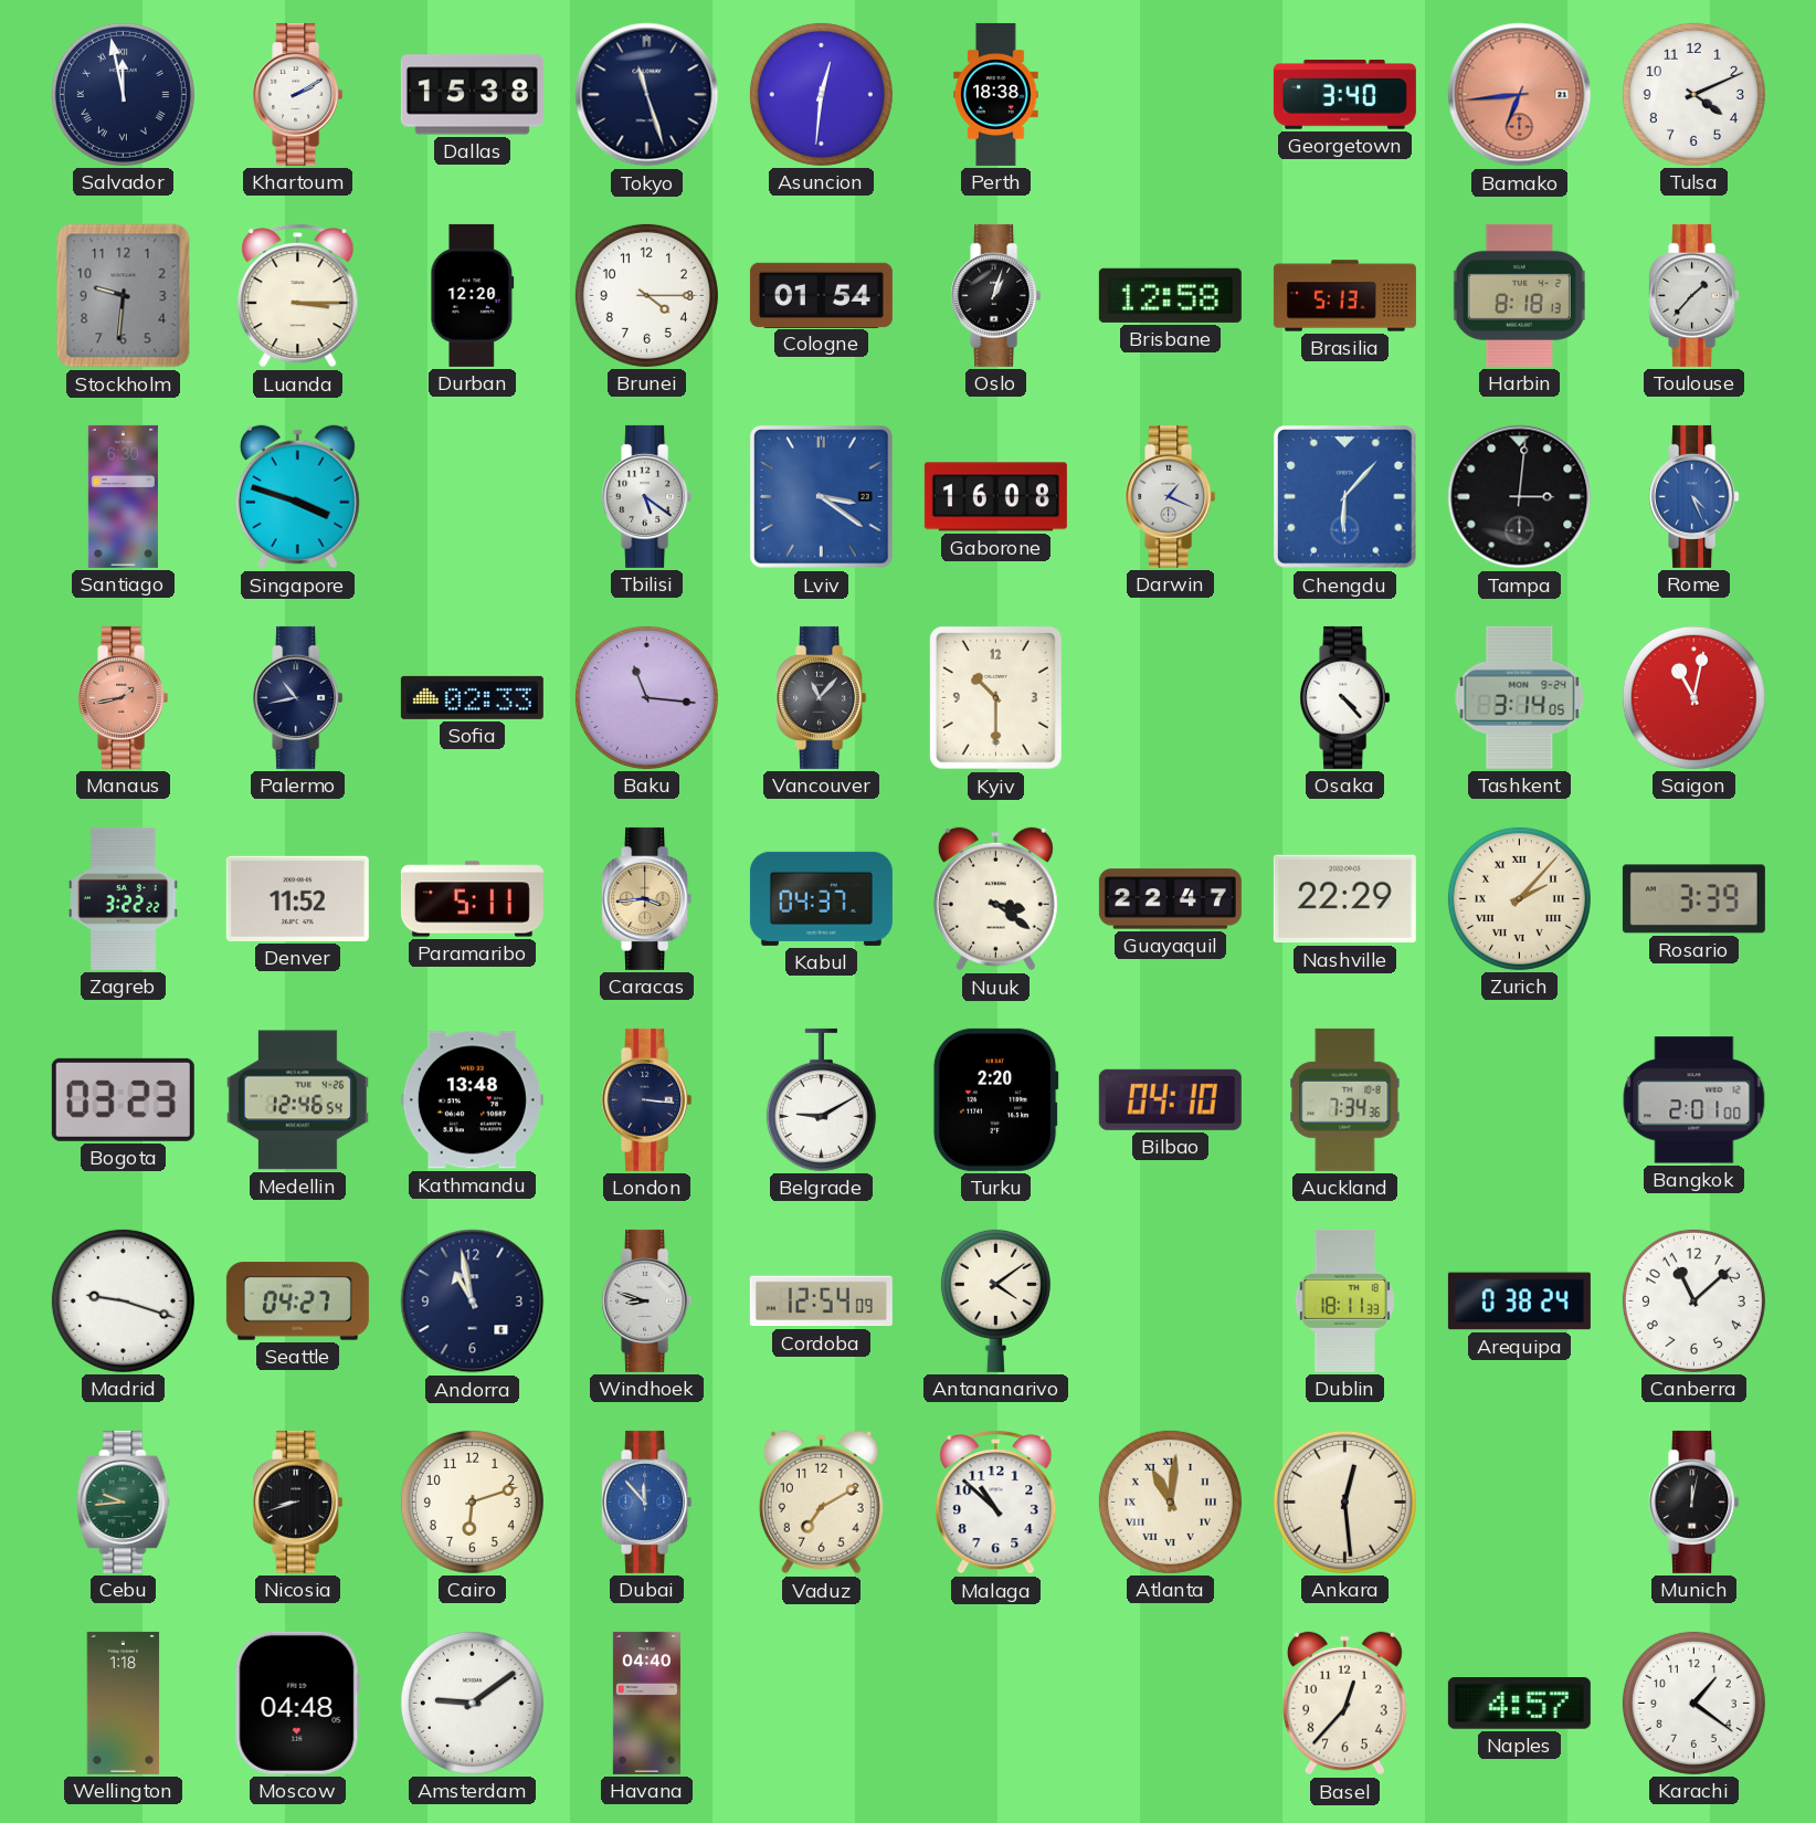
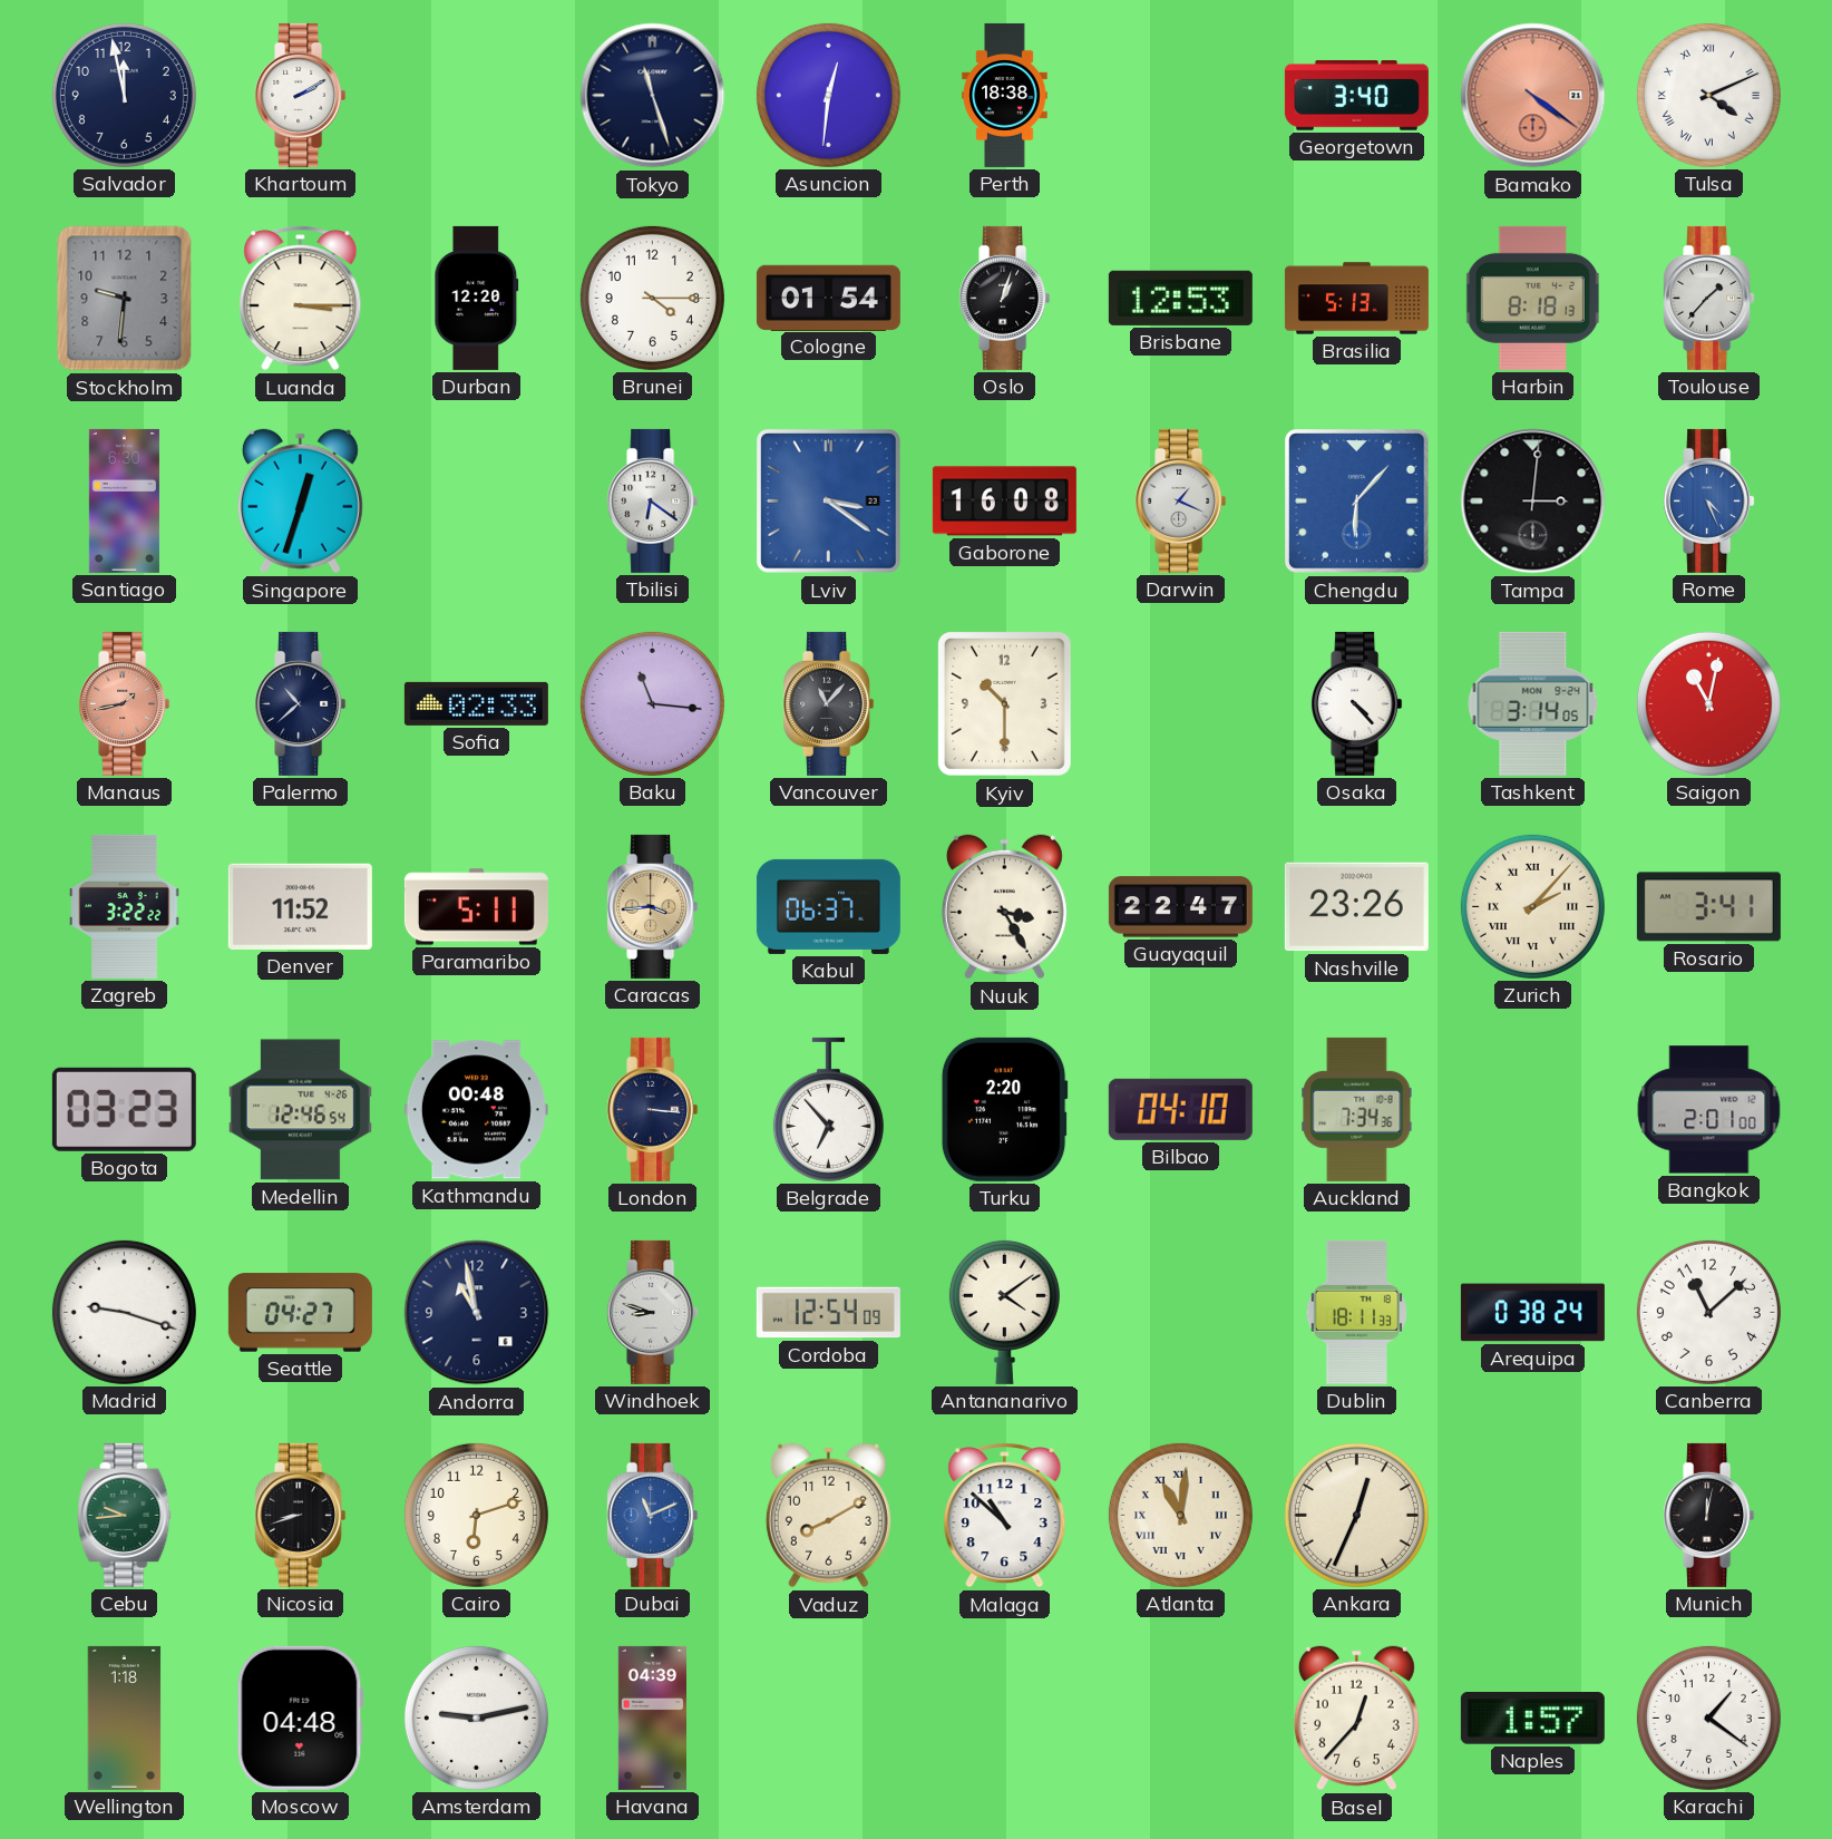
Salvador numerals: Roman -> Arabic
Dallas: 15:38 -> none
Bamako: 6:44 -> 4:21
Tulsa numerals: Arabic -> Roman
Brisbane: 12:58 -> 12:53
Singapore: 3:48 -> 12:33
Tbilisi: 5:21 -> 6:21
Palermo: 10:43 -> 10:38
Kabul: 04:37 -> 06:37
Nuuk: 3:21 -> 3:25
Nashville: 22:29 -> 23:26
Rosario: 3:39 -> 3:41
Kathmandu: 13:48 -> 00:48
Belgrade: 9:10 -> 6:53
Dubai: 11:53 -> 11:11
Vaduz: 7:10 -> 8:10
Ankara: 12:29 -> 12:34
Amsterdam: 9:09 -> 9:13
Havana: 04:40 -> 04:39
Naples: 4:57 -> 1:57
